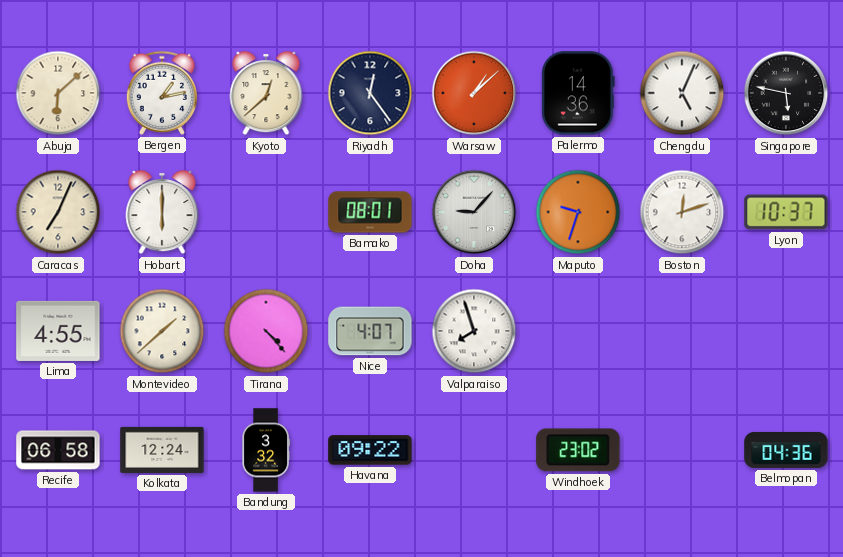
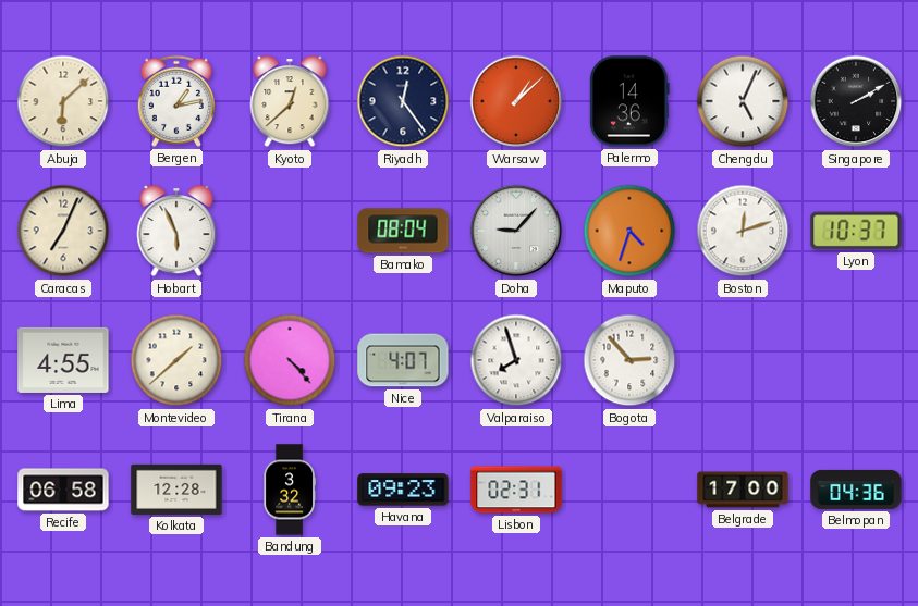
Singapore: 5:47 -> 2:10
Hobart: 6:00 -> 5:56
Bamako: 08:01 -> 08:04
Maputo: 9:33 -> 4:33
Bogota: none -> 2:53
Kolkata: 12:24 -> 12:28
Havana: 09:22 -> 09:23
Lisbon: none -> 02:31
Windhoek: 23:02 -> none
Belgrade: none -> 17:00
